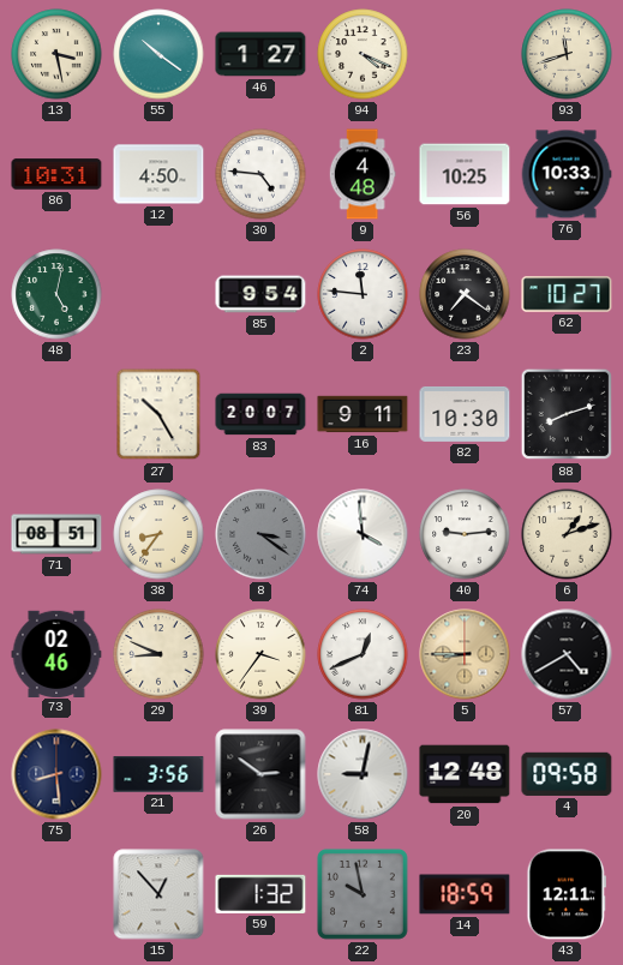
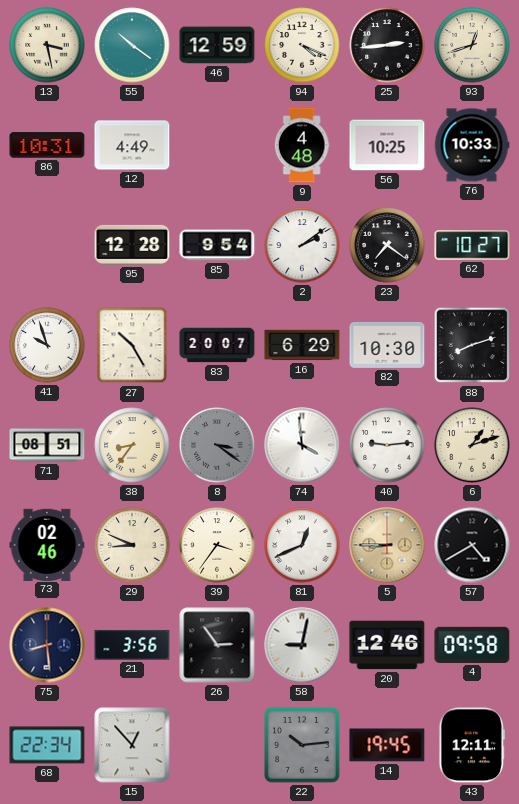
46: 1:27 -> 12:59
25: none -> 2:44
93: 11:42 -> 12:42
12: 4:50 -> 4:49
30: 4:46 -> none
48: 5:02 -> none
95: none -> 12:28
2: 11:46 -> 2:09
41: none -> 9:57
16: 9:11 -> 6:29
26: 2:51 -> 2:54
20: 12:48 -> 12:46
68: none -> 22:34
59: 1:32 -> none
22: 9:58 -> 10:14
14: 18:59 -> 19:45
